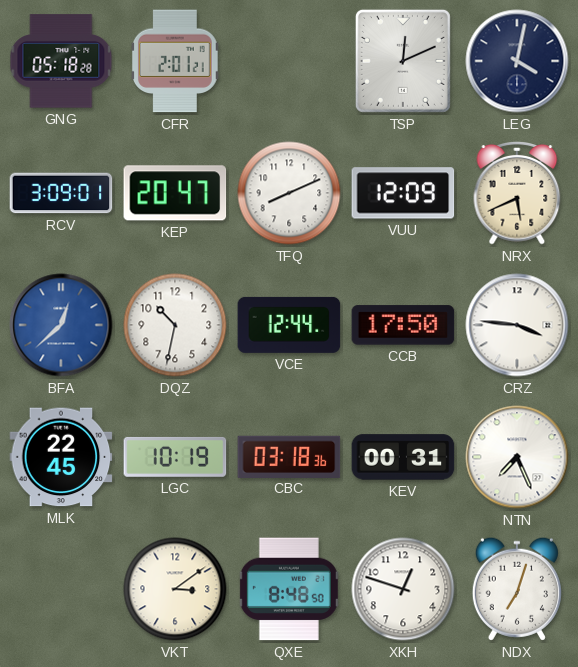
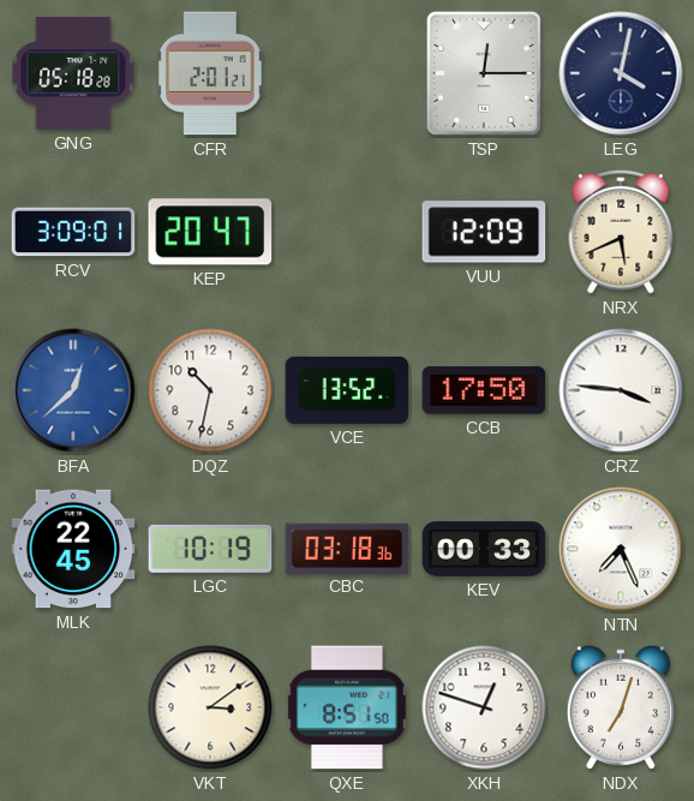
TSP: 12:11 -> 12:15
TFQ: 8:11 -> none
VCE: 12:44 -> 13:52
KEV: 00:31 -> 00:33
QXE: 8:48 -> 8:51
